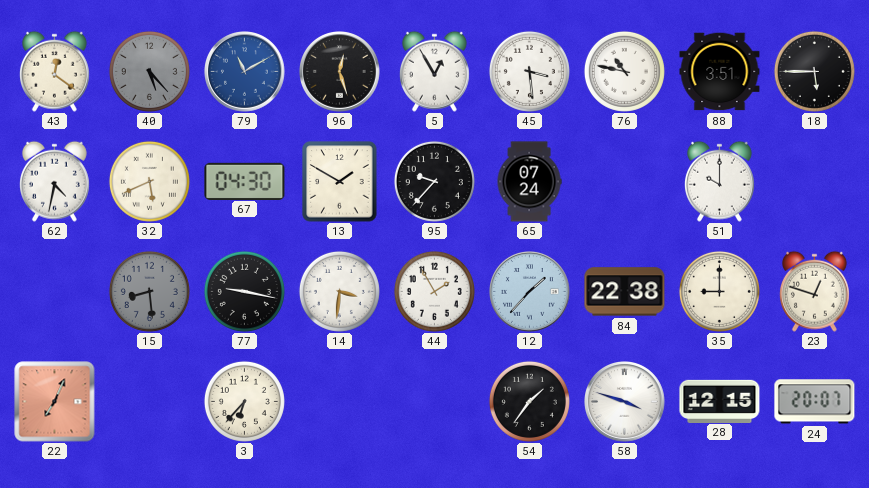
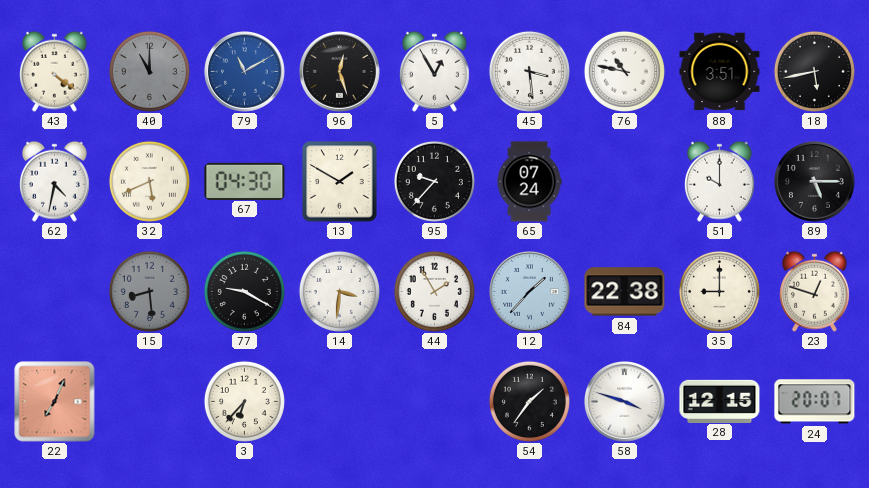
43: 12:21 -> 4:21
40: 5:23 -> 11:00
18: 5:45 -> 5:43
89: none -> 5:15
77: 9:17 -> 9:20
